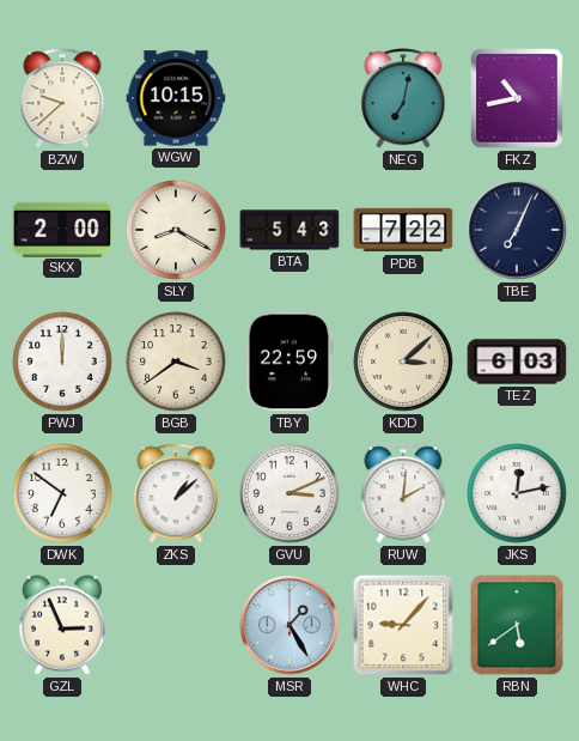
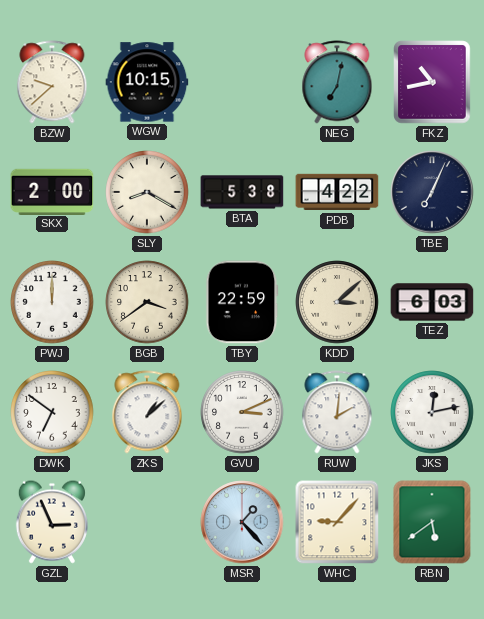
BTA: 5:43 -> 5:38
PDB: 7:22 -> 4:22
MSR: 1:25 -> 1:23
